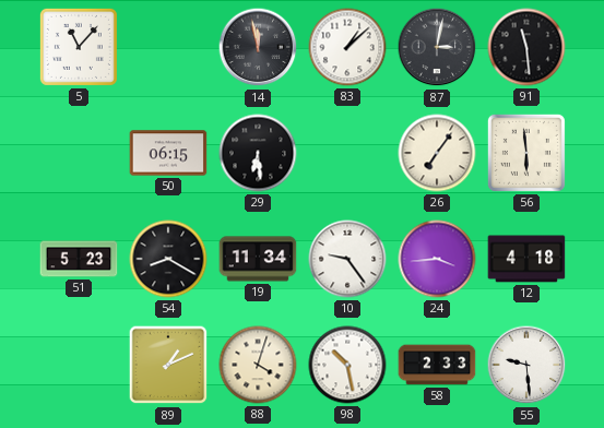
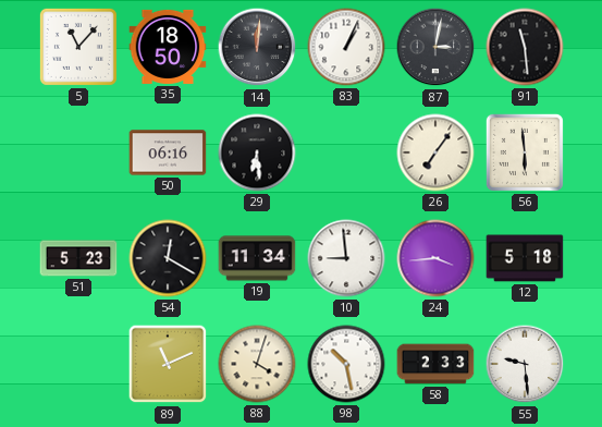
35: none -> 18:50
14: 11:58 -> 12:01
83: 1:08 -> 1:04
50: 06:15 -> 06:16
54: 8:20 -> 12:20
10: 9:24 -> 8:59
12: 4:18 -> 5:18
89: 1:11 -> 11:11
